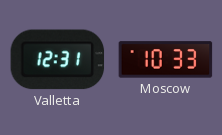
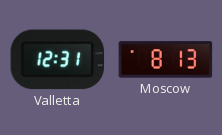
Moscow: 10:33 -> 8:13
